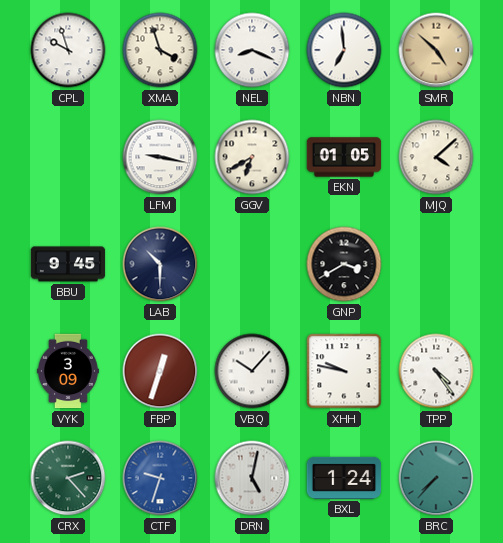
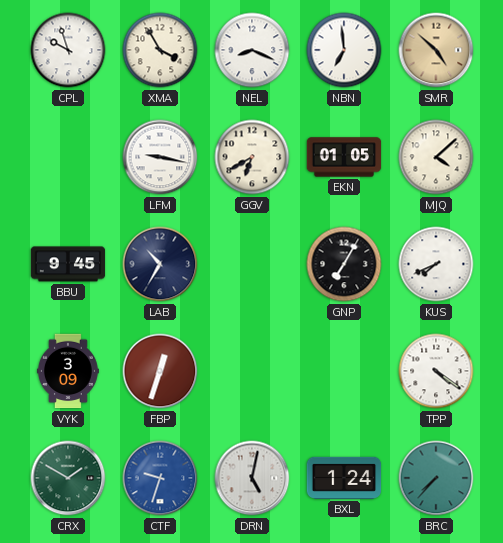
XMA: 3:57 -> 3:55
LAB: 10:30 -> 10:35
GNP: 3:40 -> 7:05
KUS: none -> 7:41
VBQ: 10:07 -> none
XHH: 9:47 -> none
TPP: 4:24 -> 4:21
CRX: 2:23 -> 1:50
